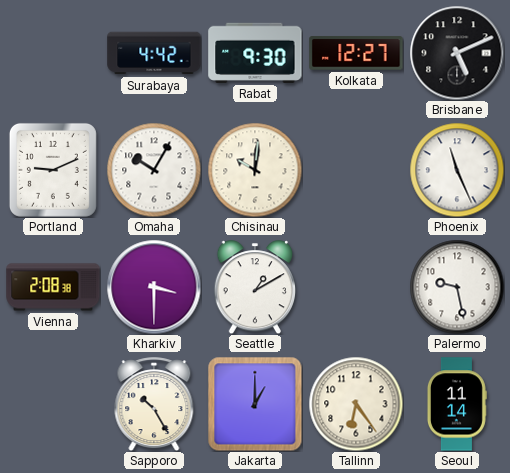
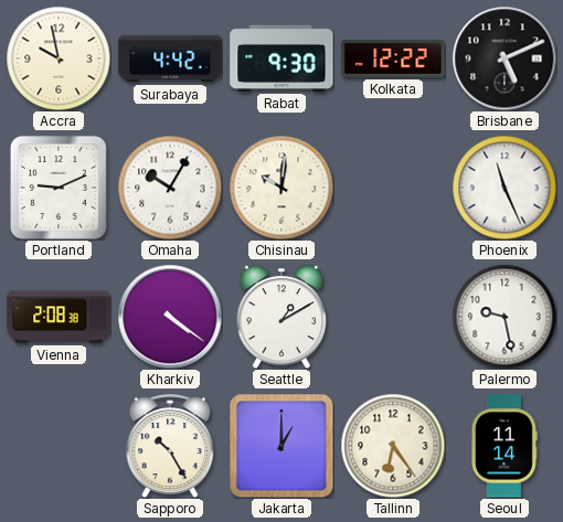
Accra: none -> 9:58
Kolkata: 12:27 -> 12:22
Kharkiv: 3:30 -> 4:21
